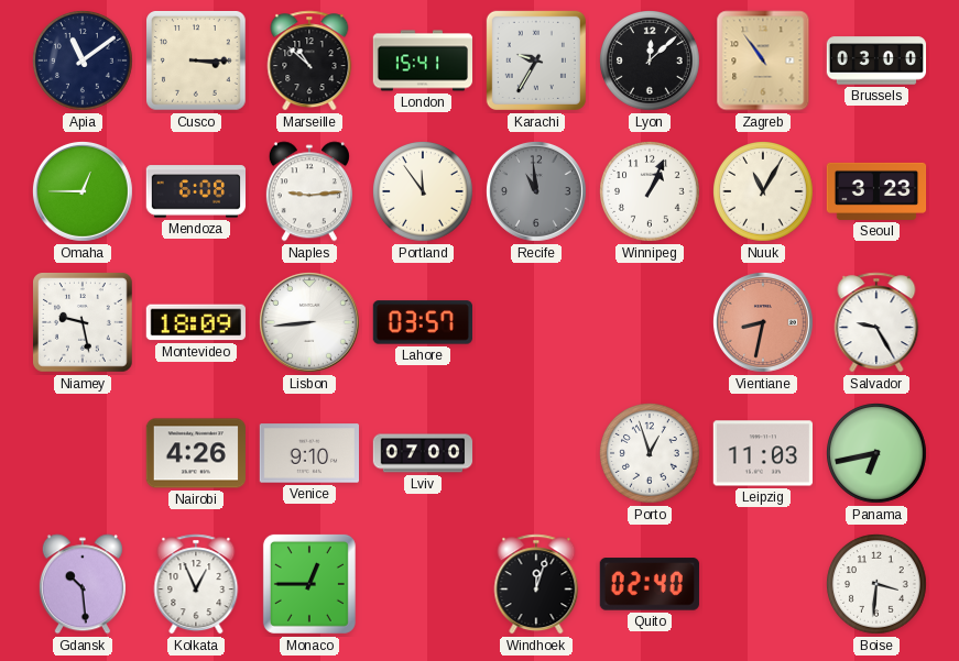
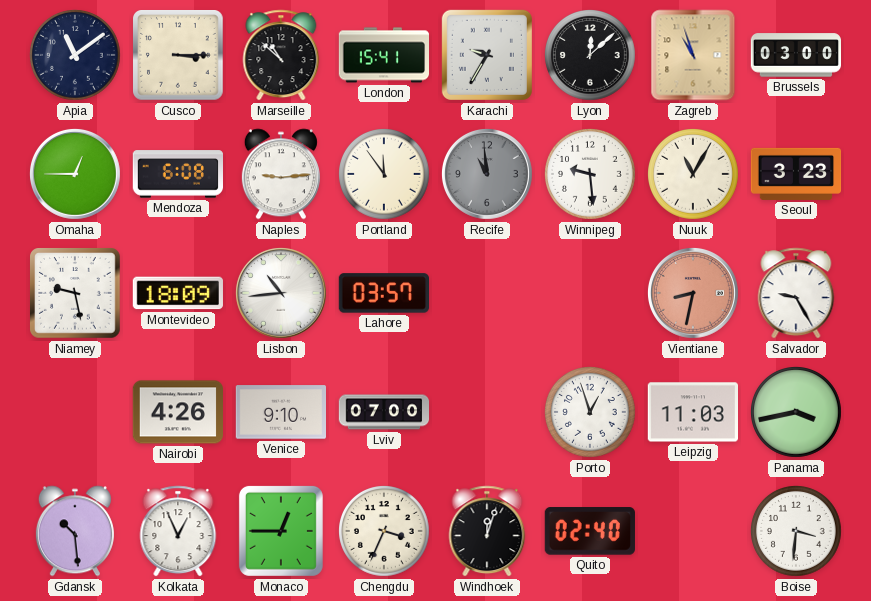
Zagreb: 10:54 -> 10:57
Winnipeg: 1:04 -> 9:29
Lisbon: 8:44 -> 10:44
Panama: 6:43 -> 3:43
Chengdu: none -> 3:34
